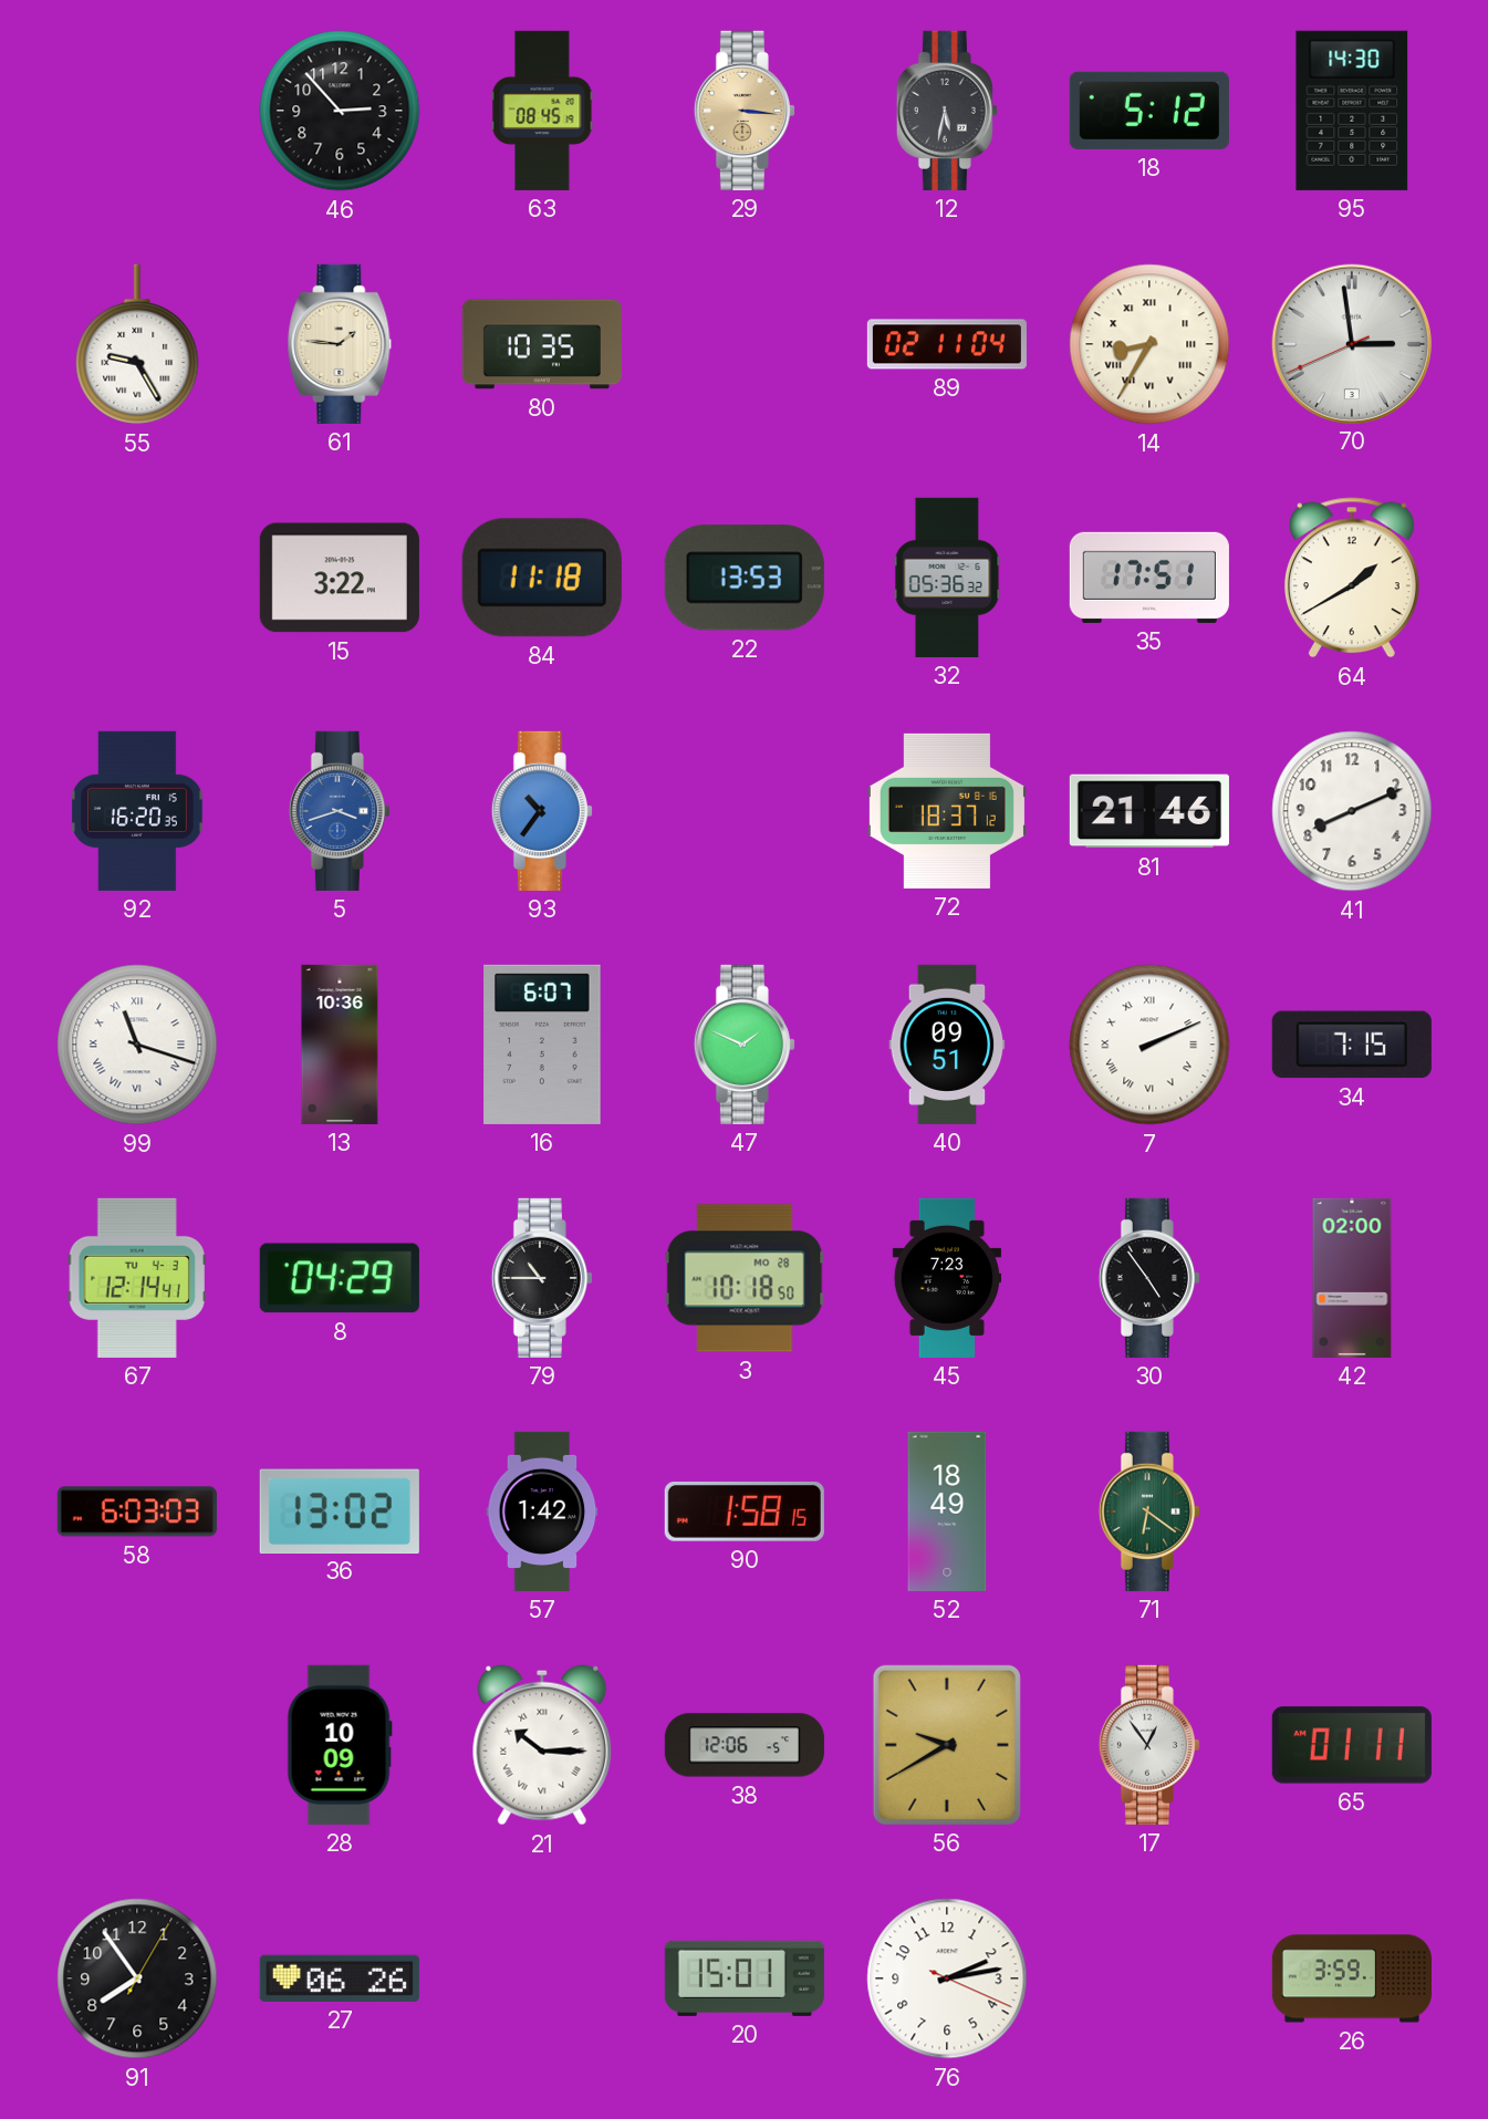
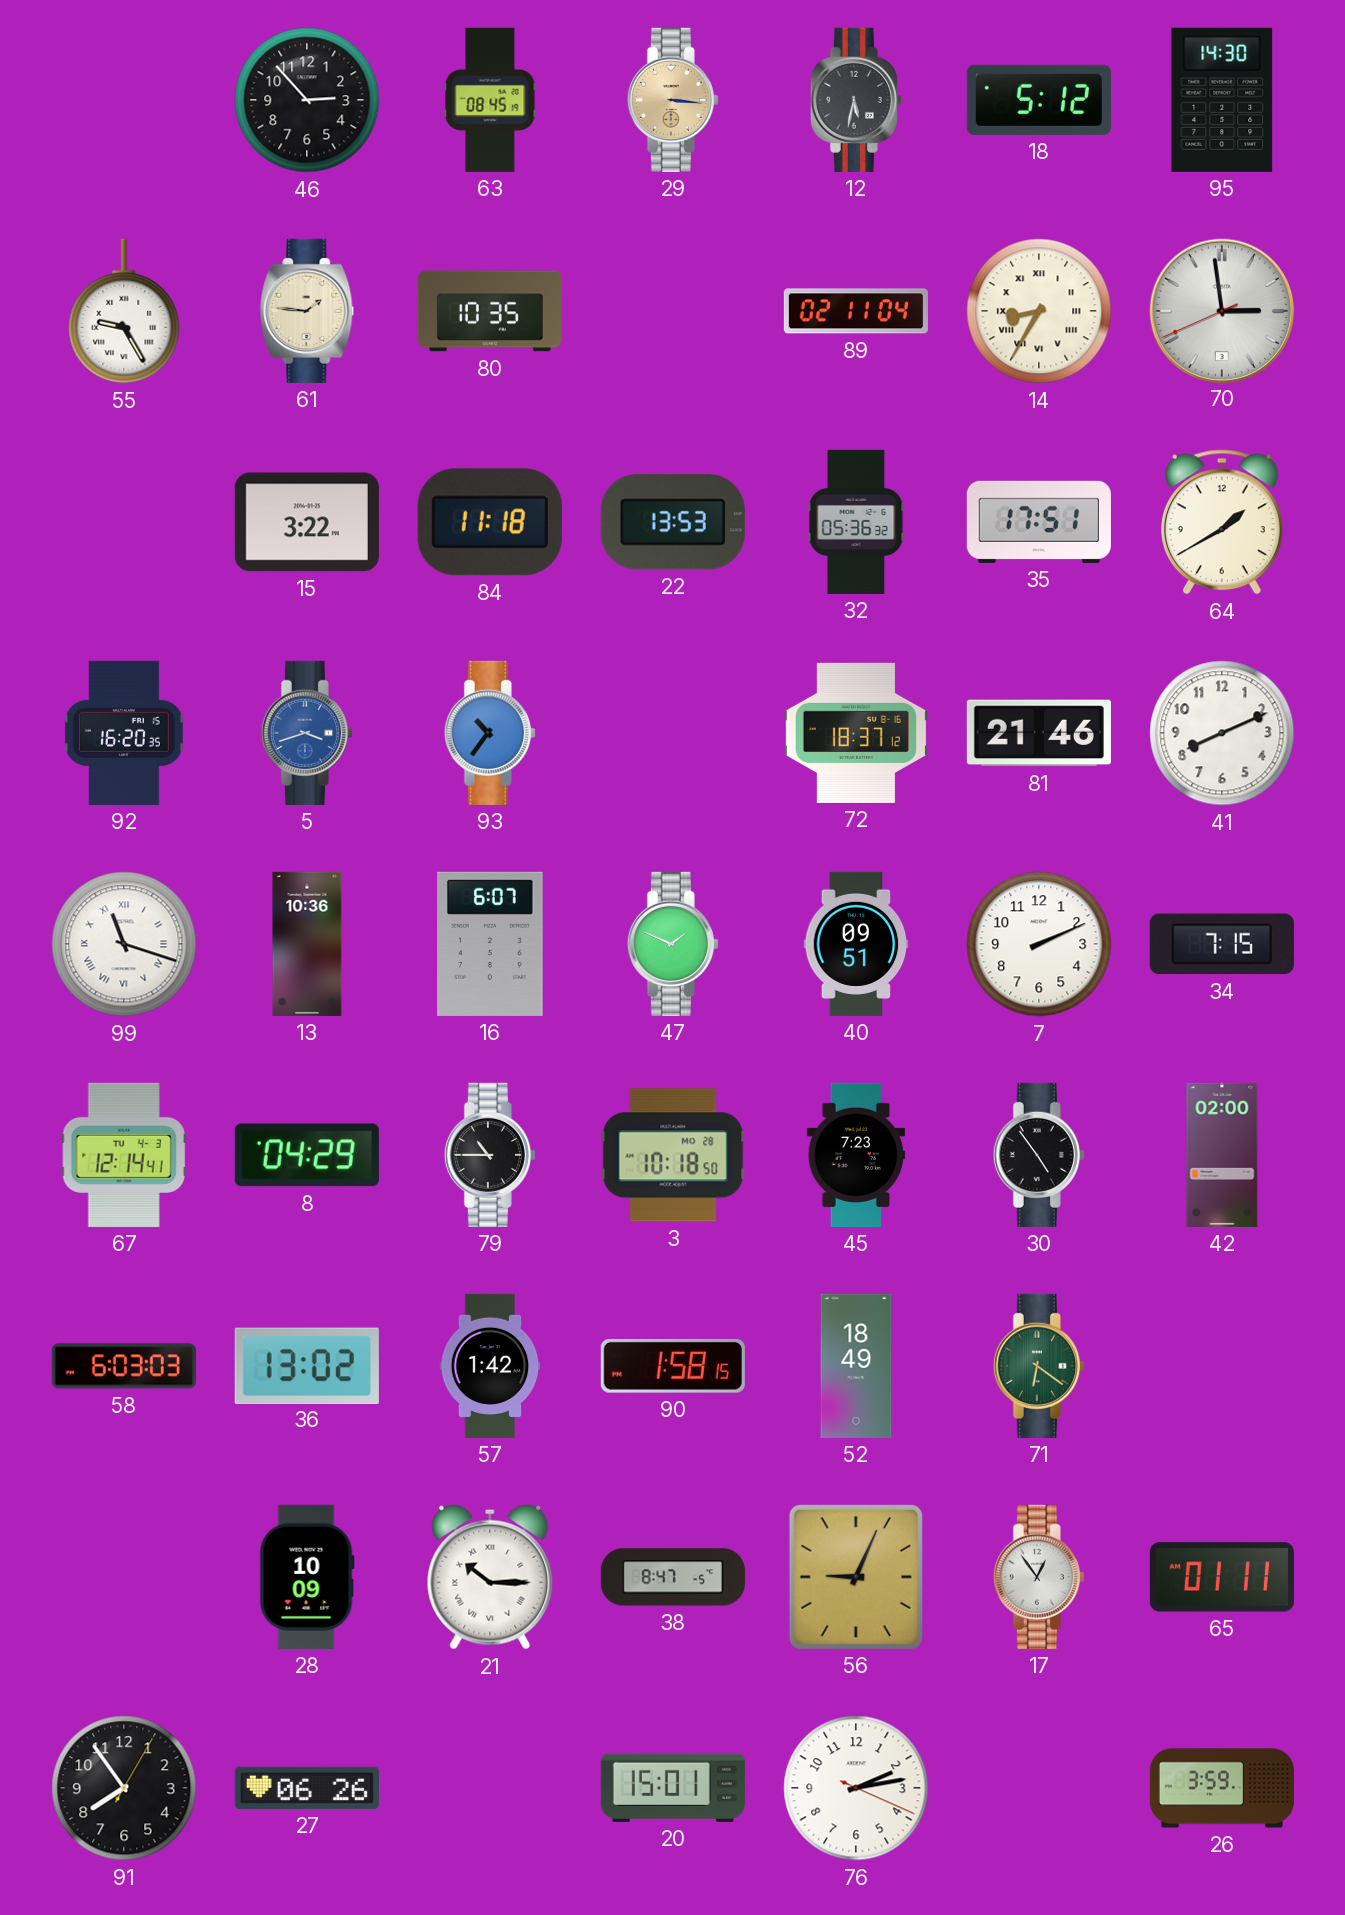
7 numerals: Roman -> Arabic
38: 12:06 -> 8:47
56: 9:40 -> 9:04
